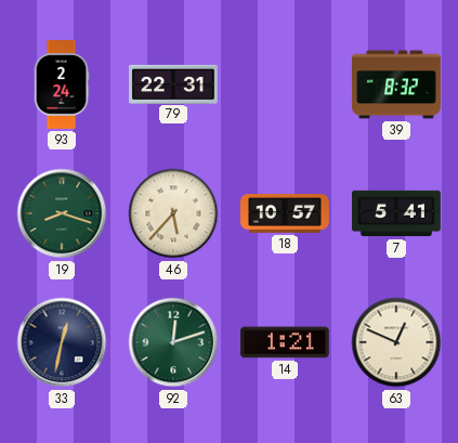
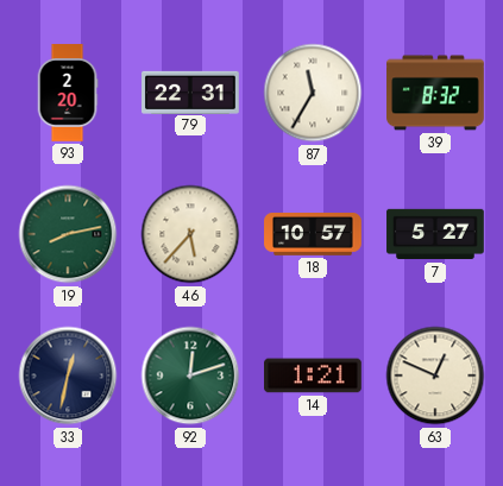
93: 2:24 -> 2:20
87: none -> 11:35
19: 8:18 -> 8:13
7: 5:41 -> 5:27
